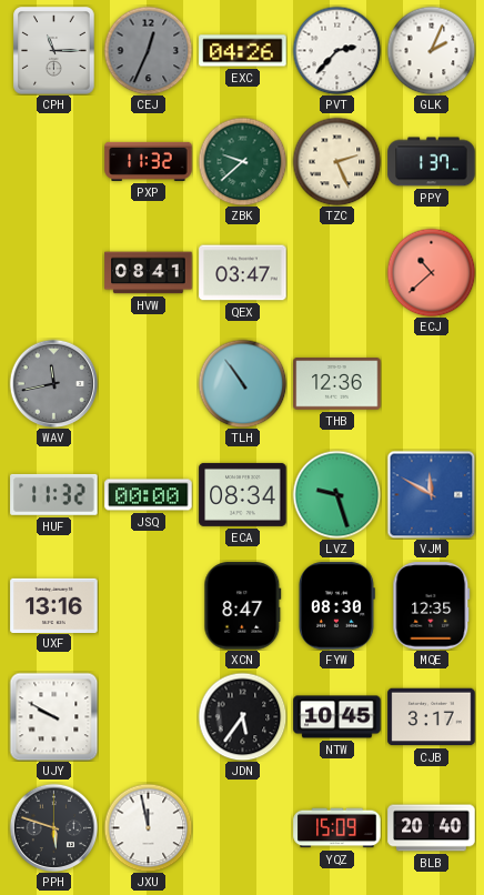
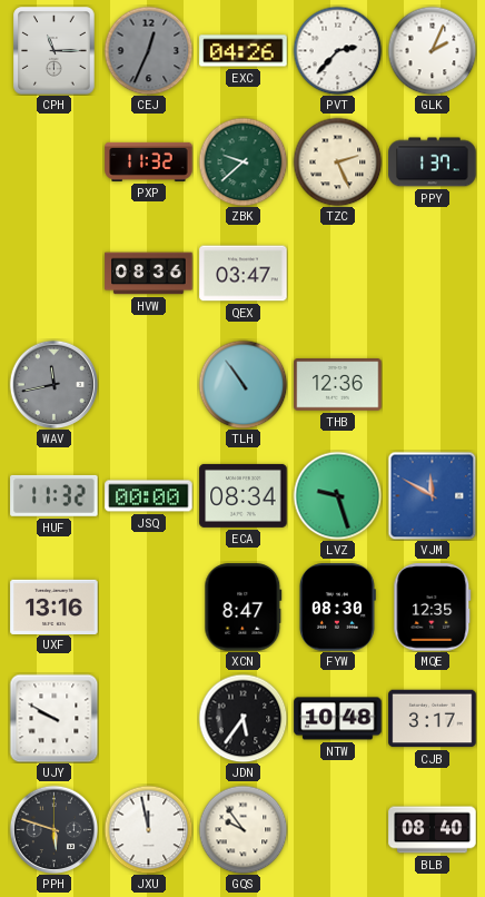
HVW: 08:41 -> 08:36
ECJ: 10:38 -> none
NTW: 10:45 -> 10:48
GQS: none -> 9:54
YQZ: 15:09 -> none
BLB: 20:40 -> 08:40
